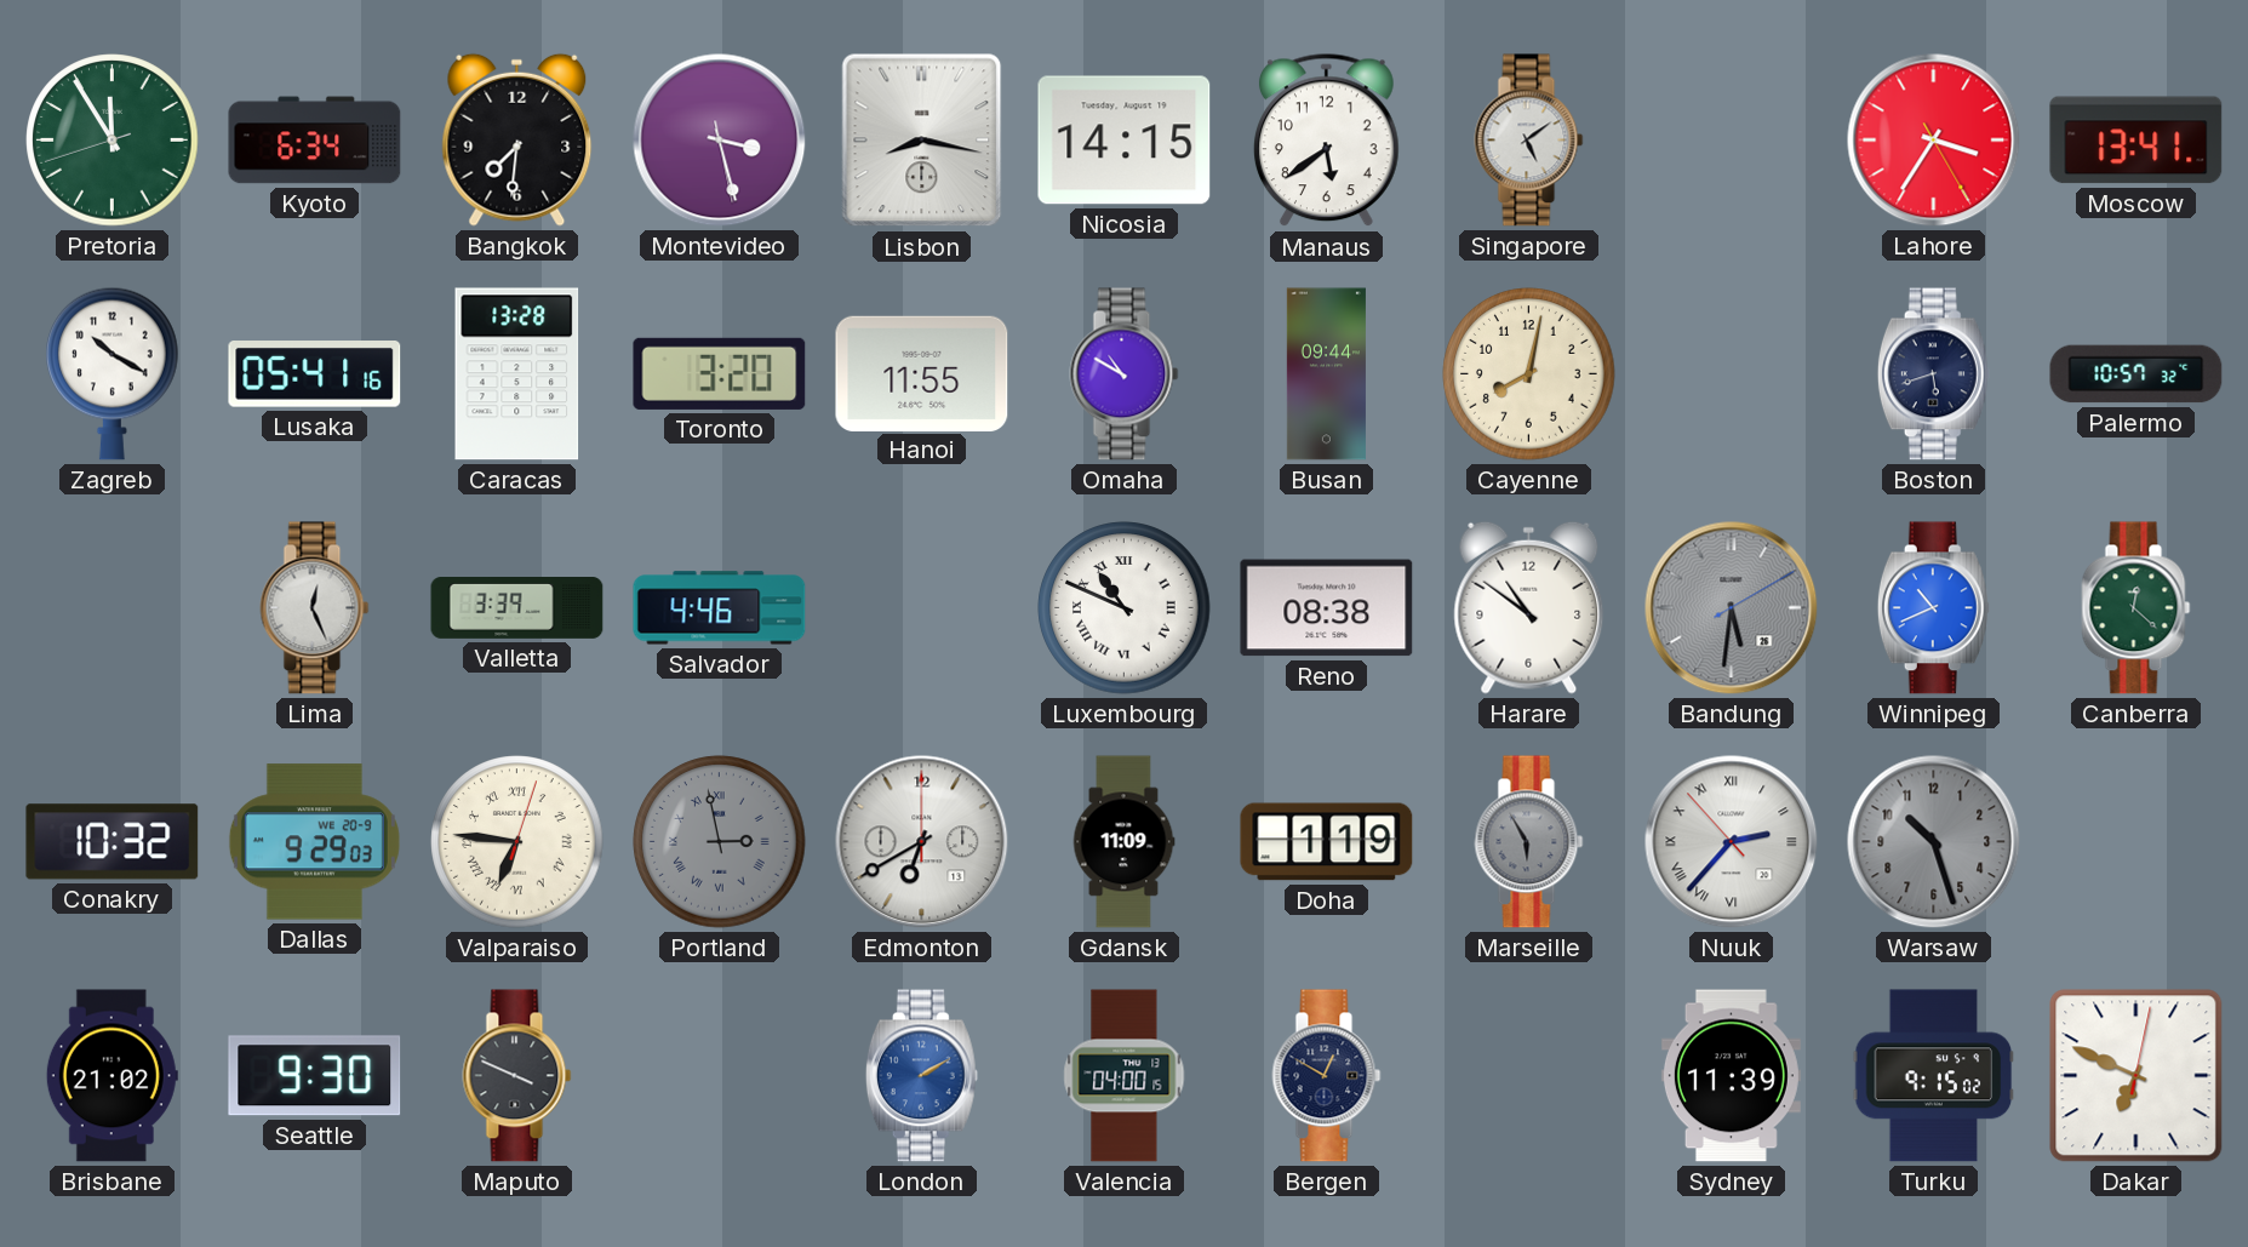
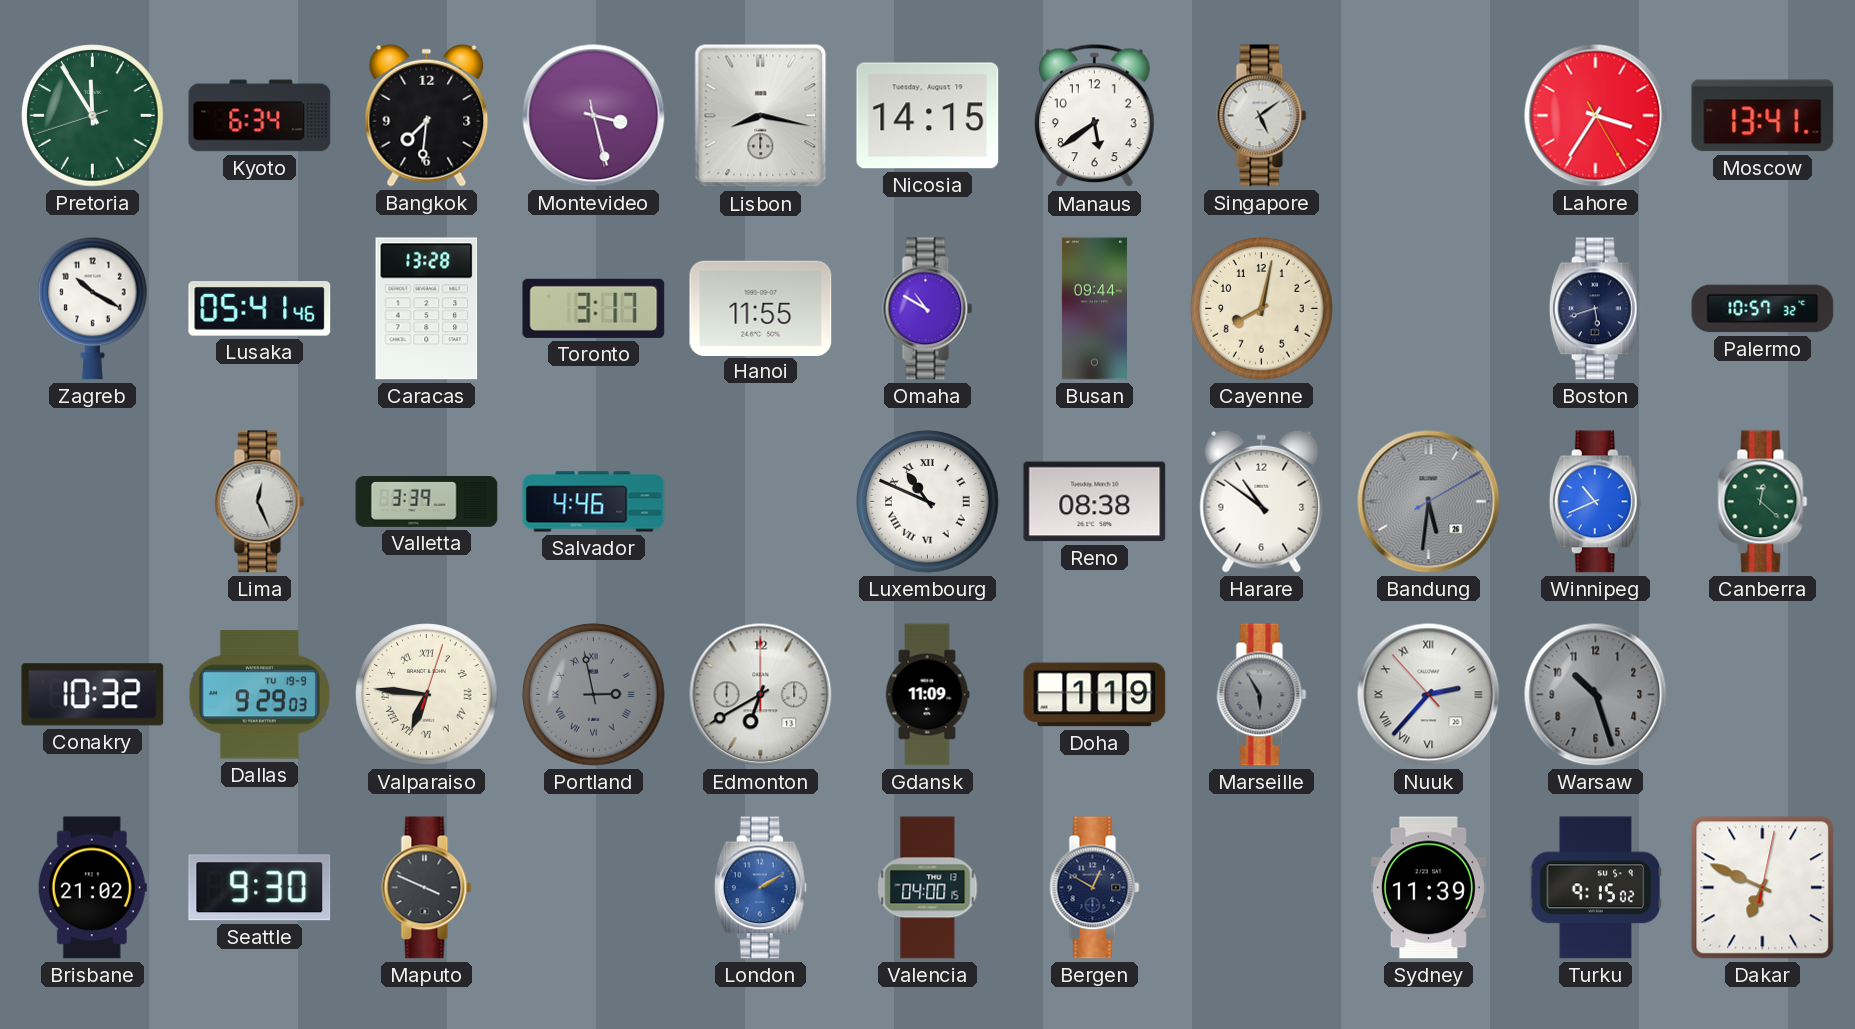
Lusaka: 05:41:16 -> 05:41:46
Toronto: 3:20 -> 3:17
Dallas date: WE 20-9 -> TU 19-9
